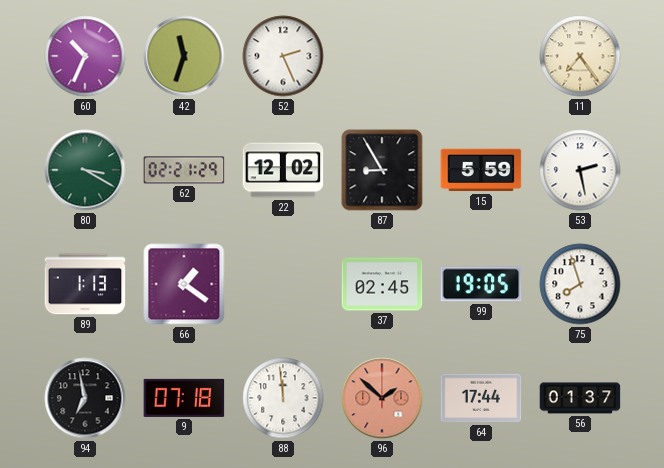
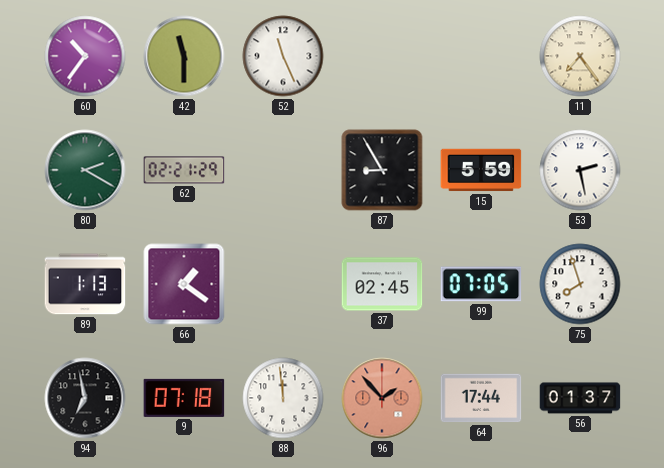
60: 10:34 -> 10:36
42: 11:33 -> 11:30
52: 2:26 -> 11:26
80: 3:20 -> 2:20
22: 12:02 -> none
99: 19:05 -> 07:05
96: 1:52 -> 1:53
